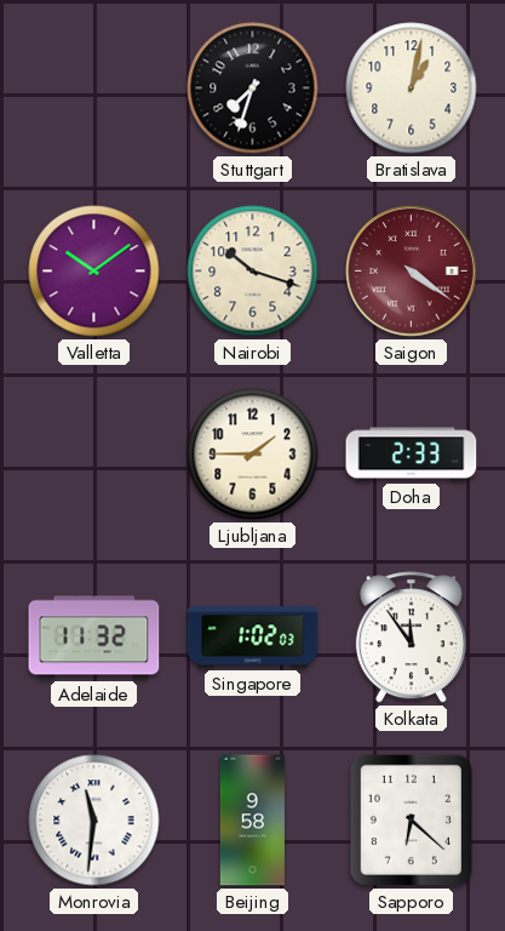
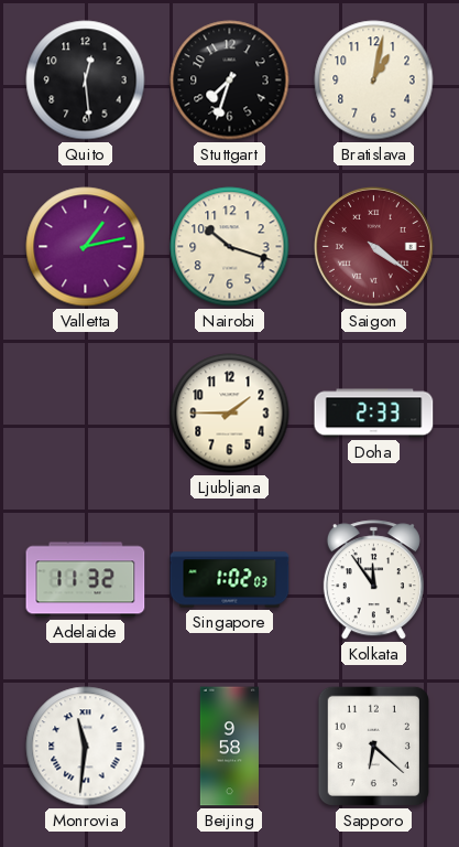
Quito: none -> 12:29
Valletta: 10:09 -> 1:13
